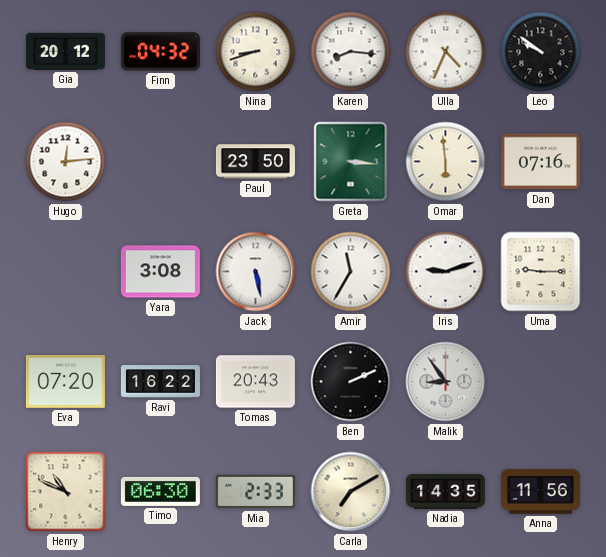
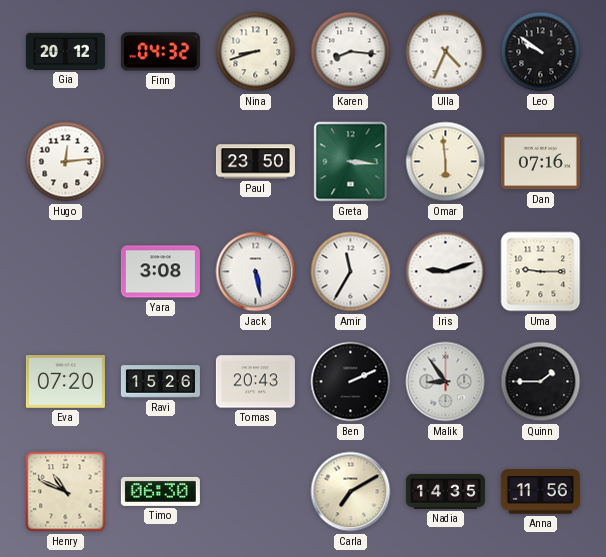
Ravi: 16:22 -> 15:26
Quinn: none -> 1:45
Mia: 2:33 -> none
